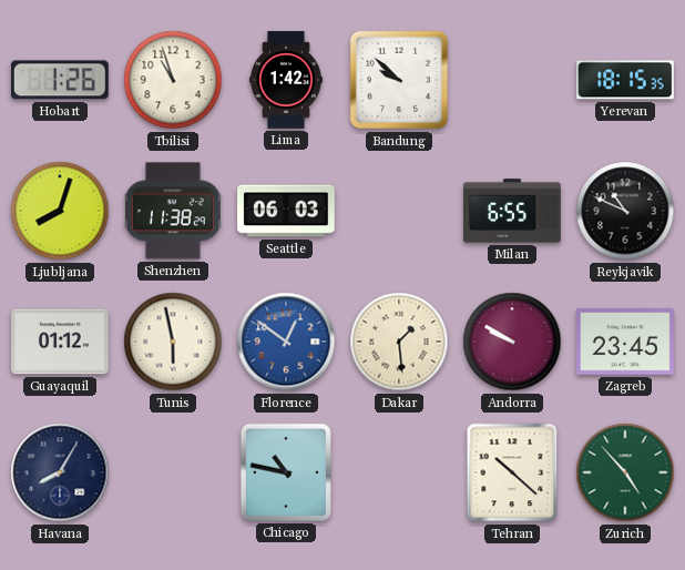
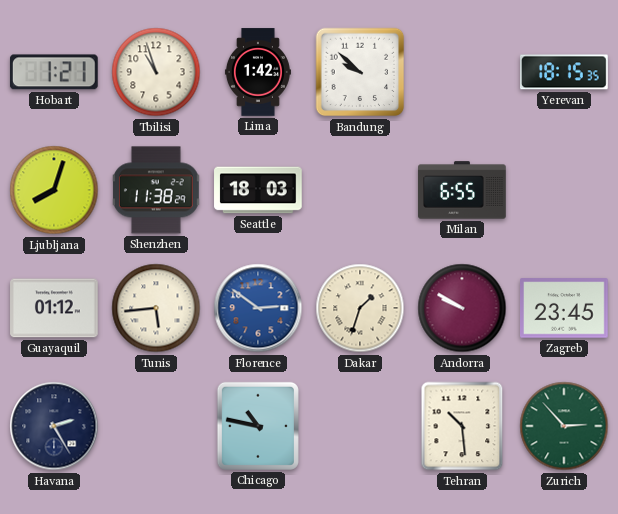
Hobart: 1:26 -> 1:21
Seattle: 06:03 -> 18:03
Reykjavik: 10:49 -> none
Tunis: 5:58 -> 5:44
Florence: 12:51 -> 2:51
Dakar: 1:29 -> 1:33
Havana: 8:05 -> 2:25
Tehran: 10:22 -> 10:29
Zurich: 4:53 -> 2:53
